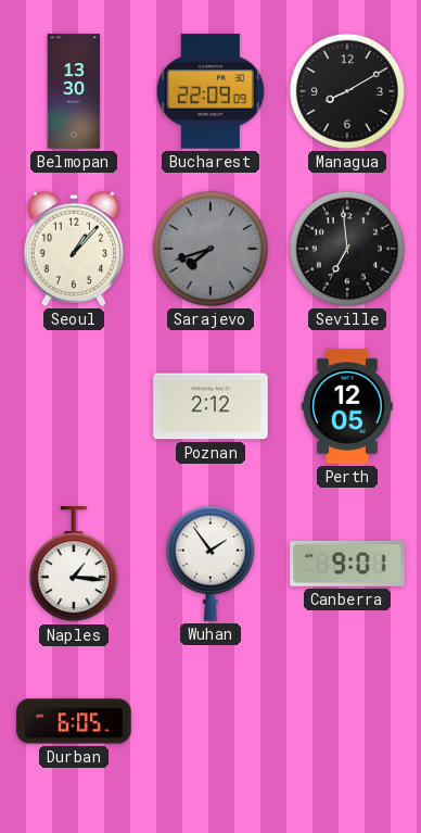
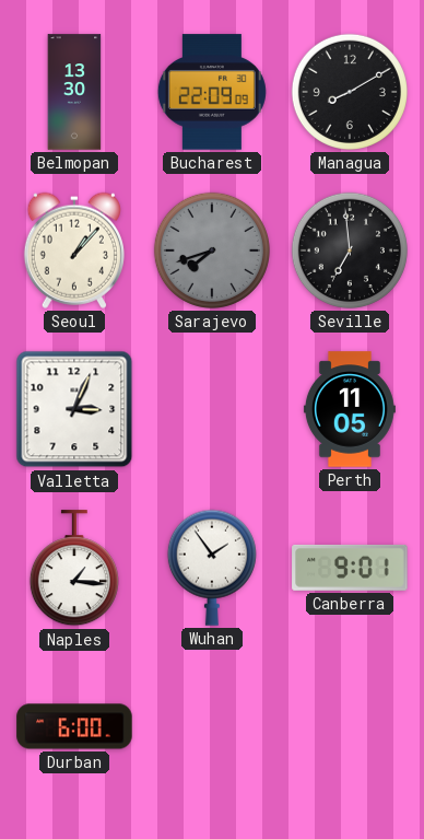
Valletta: none -> 3:04
Poznan: 2:12 -> none
Perth: 12:05 -> 11:05
Durban: 6:05 -> 6:00
